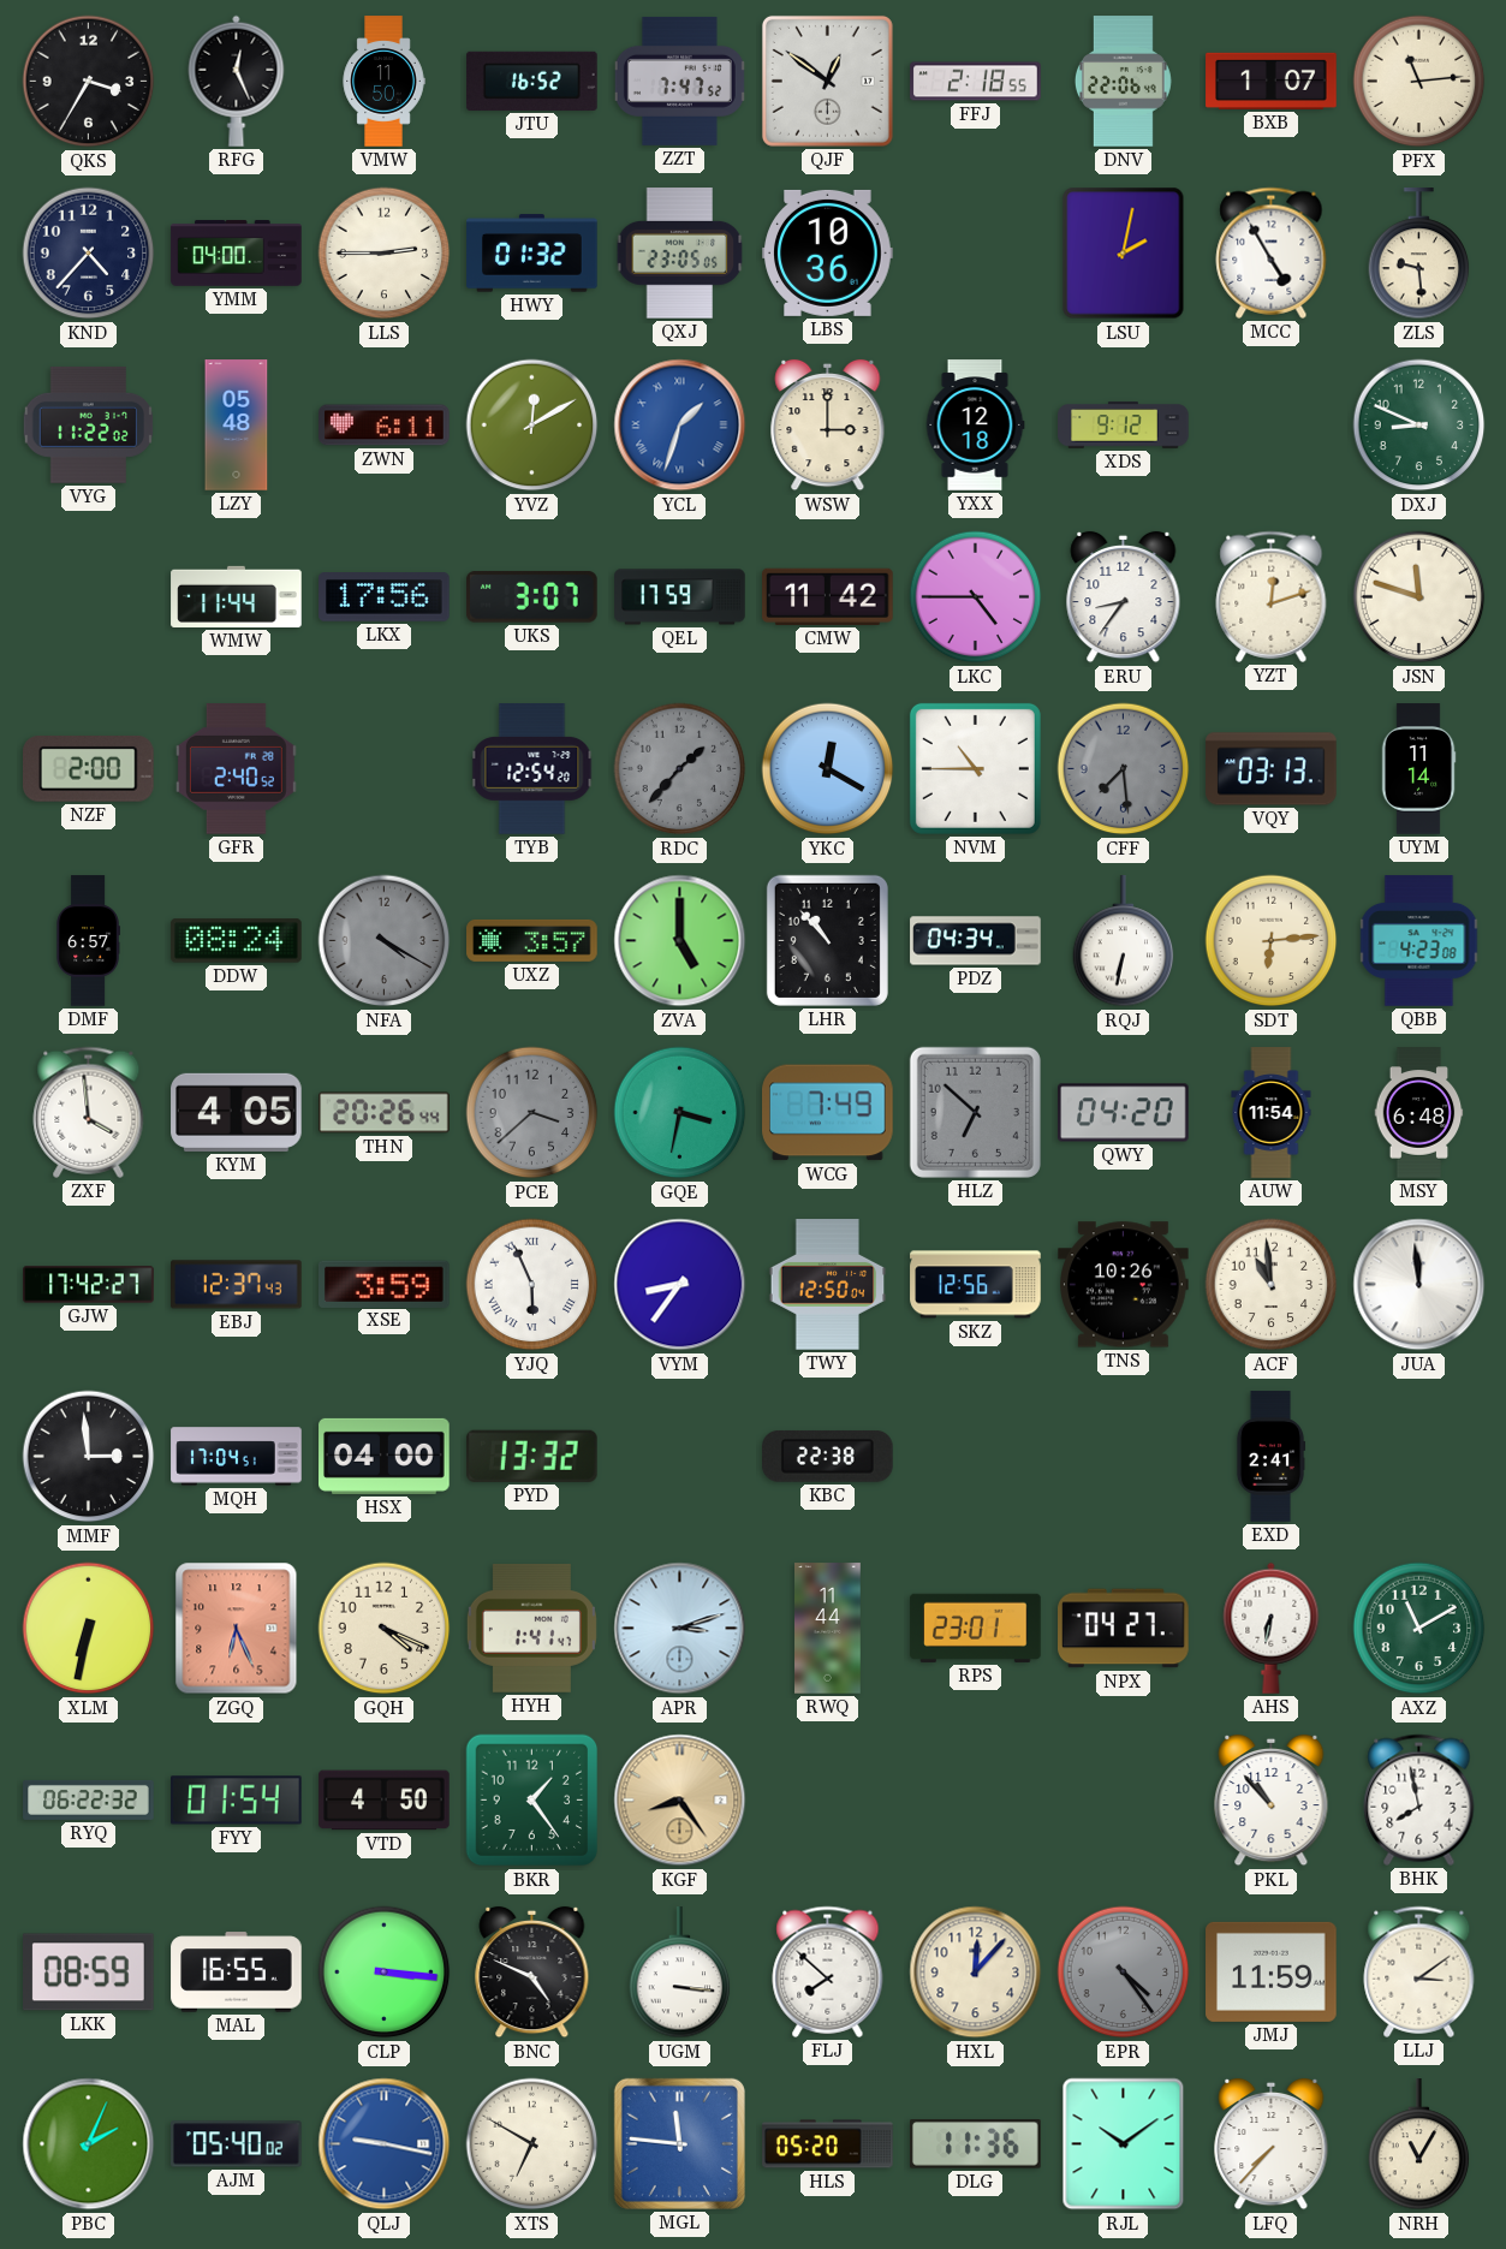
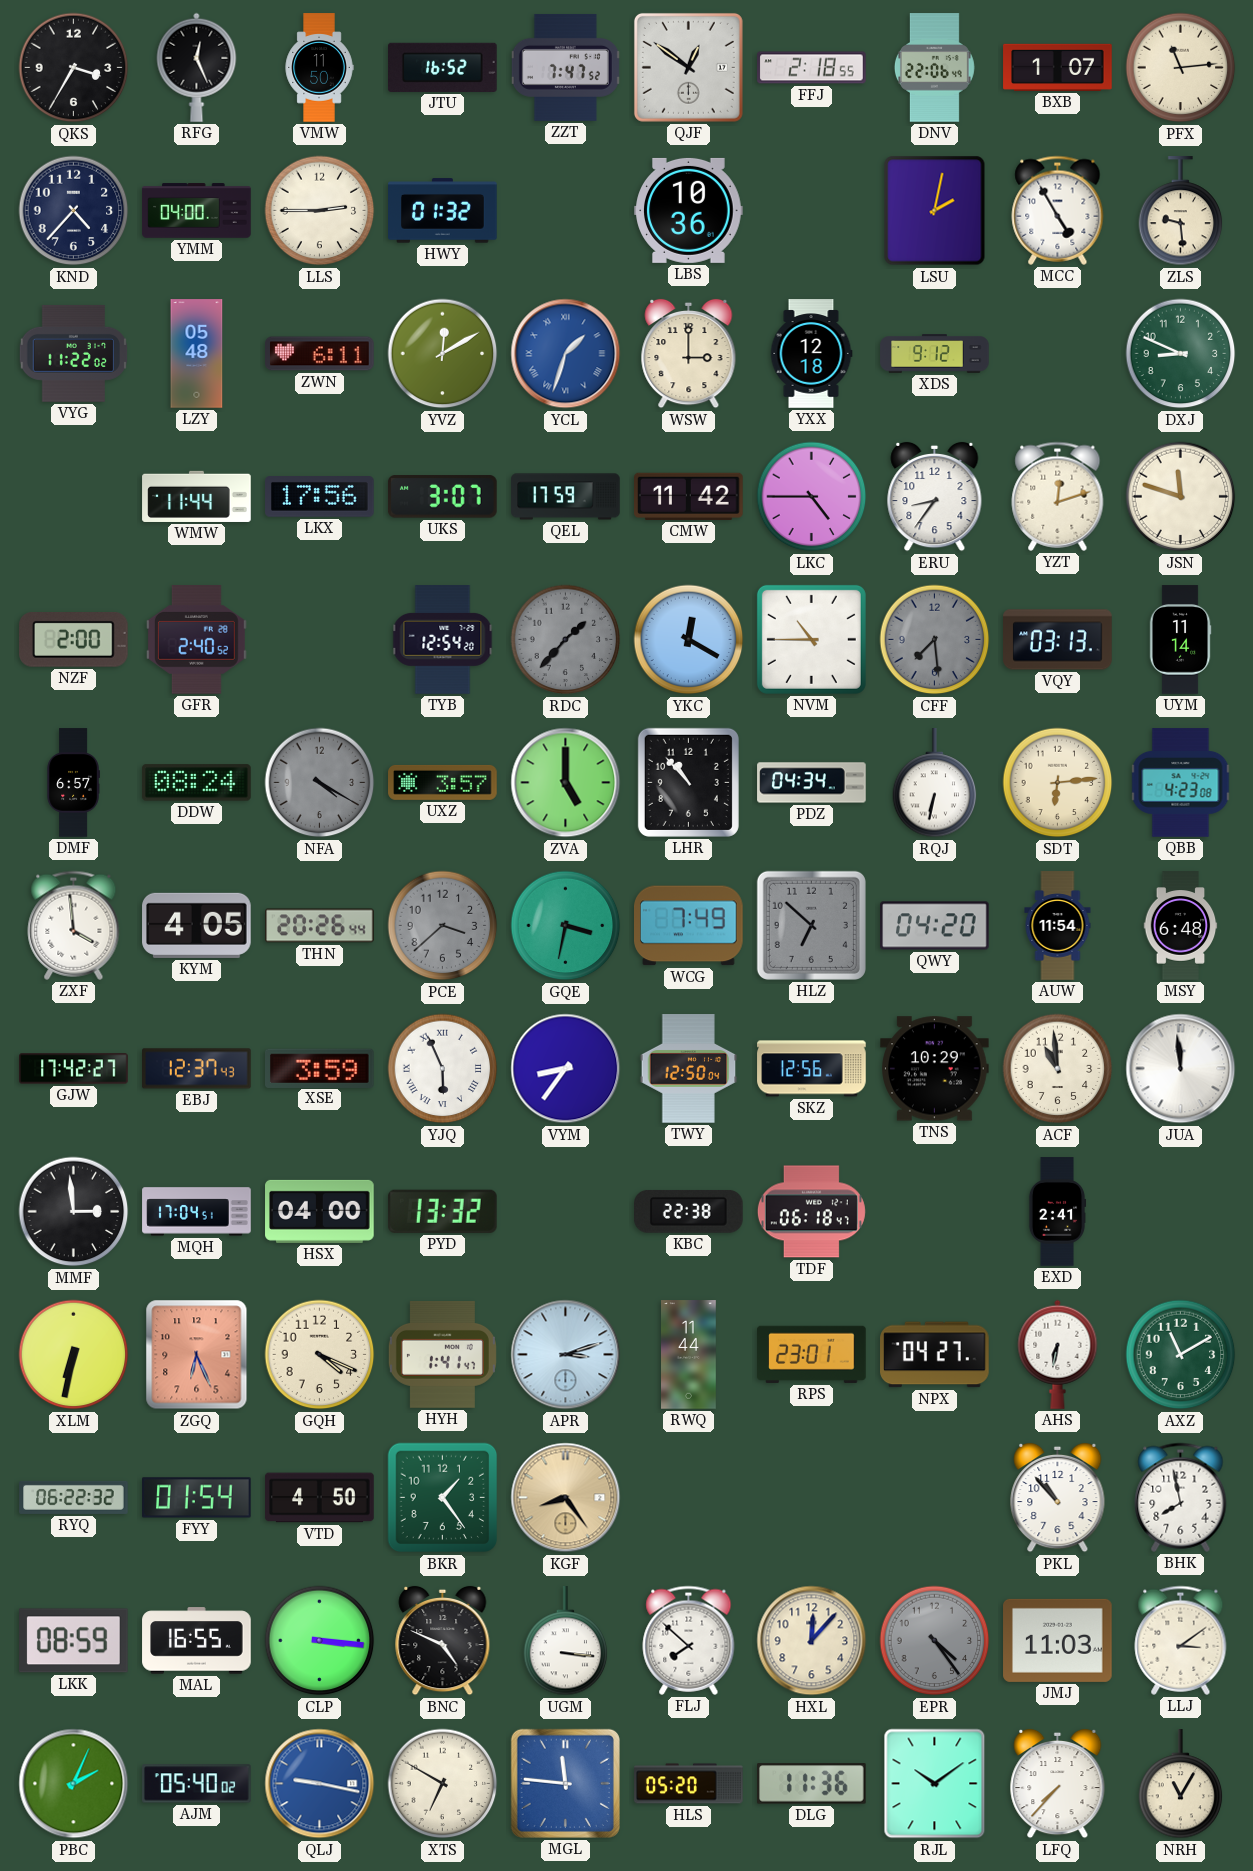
QXJ: 23:05 -> none
TNS: 10:26 -> 10:29
TDF: none -> 06:18
JMJ: 11:59 -> 11:03
